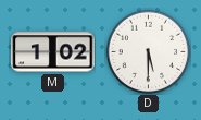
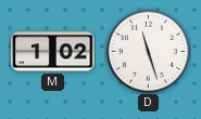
D: 5:30 -> 11:27
